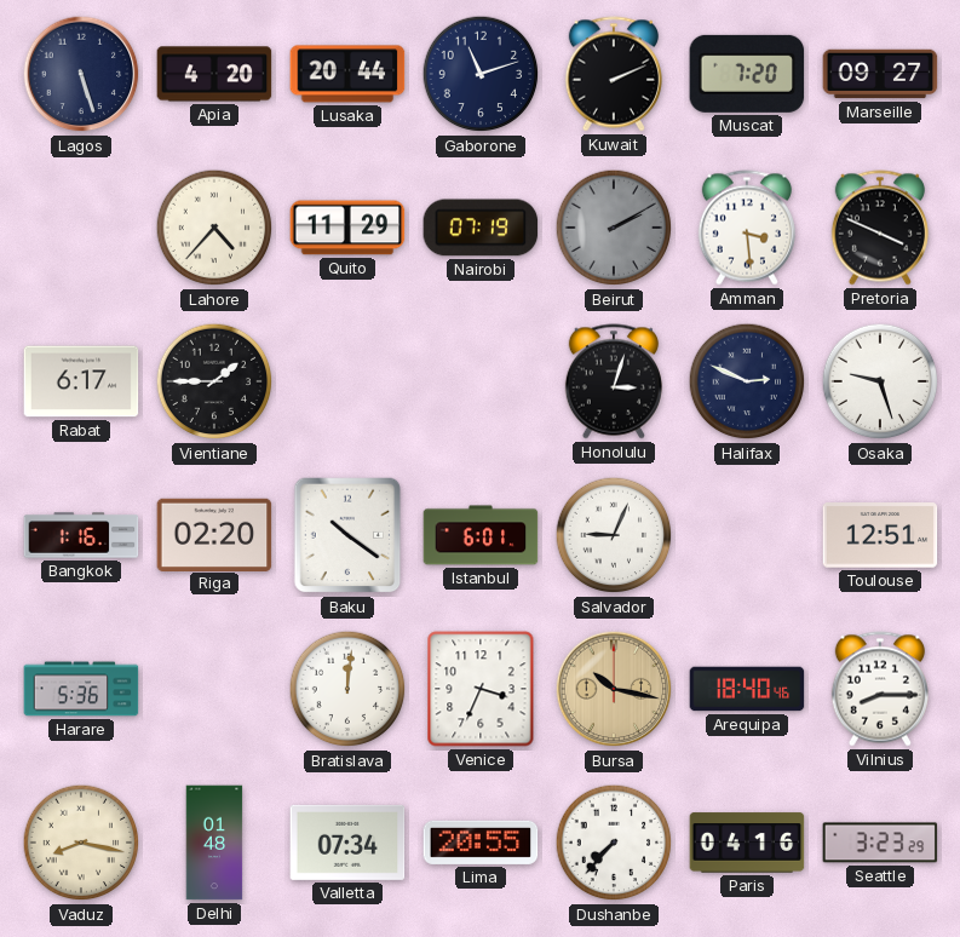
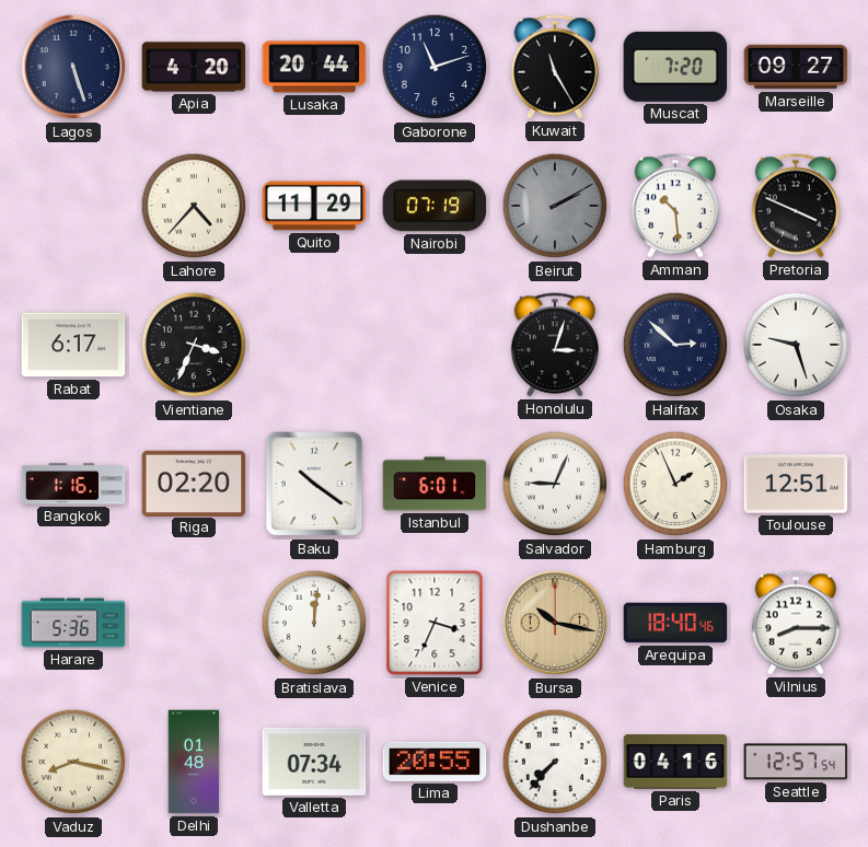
Kuwait: 2:11 -> 11:25
Amman: 3:29 -> 10:29
Vientiane: 1:45 -> 3:34
Halifax: 2:49 -> 2:52
Hamburg: none -> 1:56
Seattle: 3:23 -> 12:57
